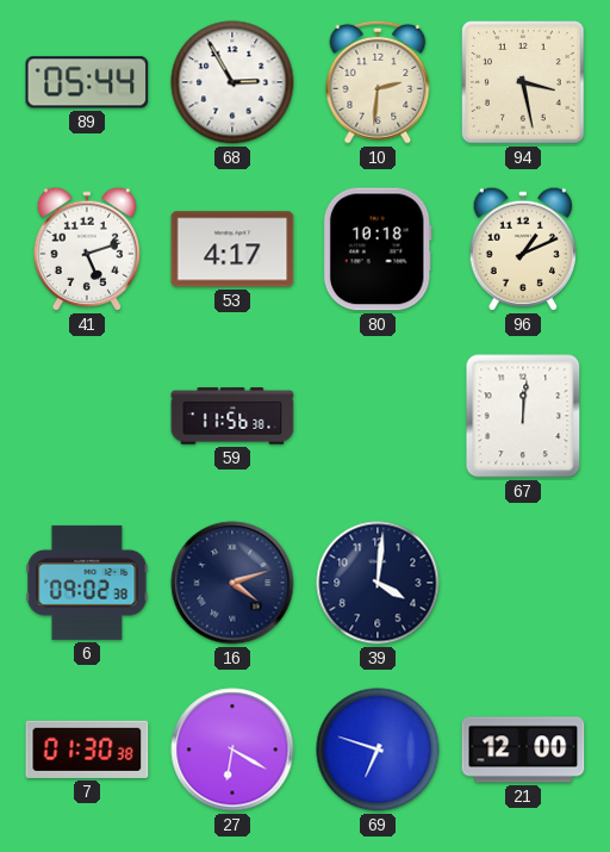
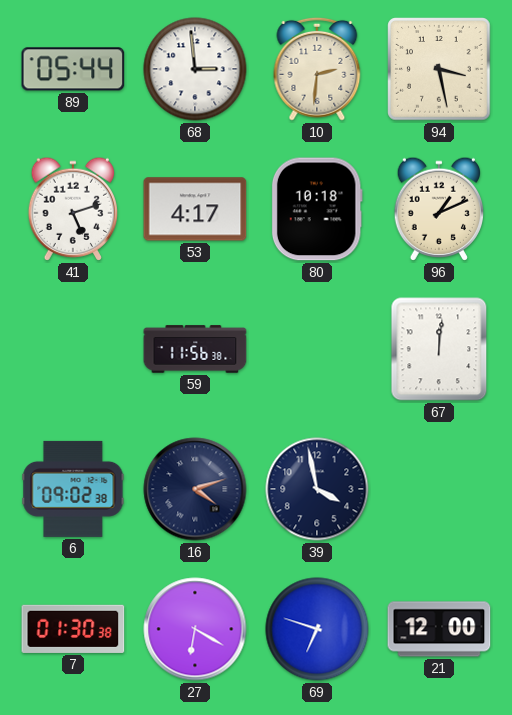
68: 2:55 -> 2:59
39: 4:01 -> 3:58
